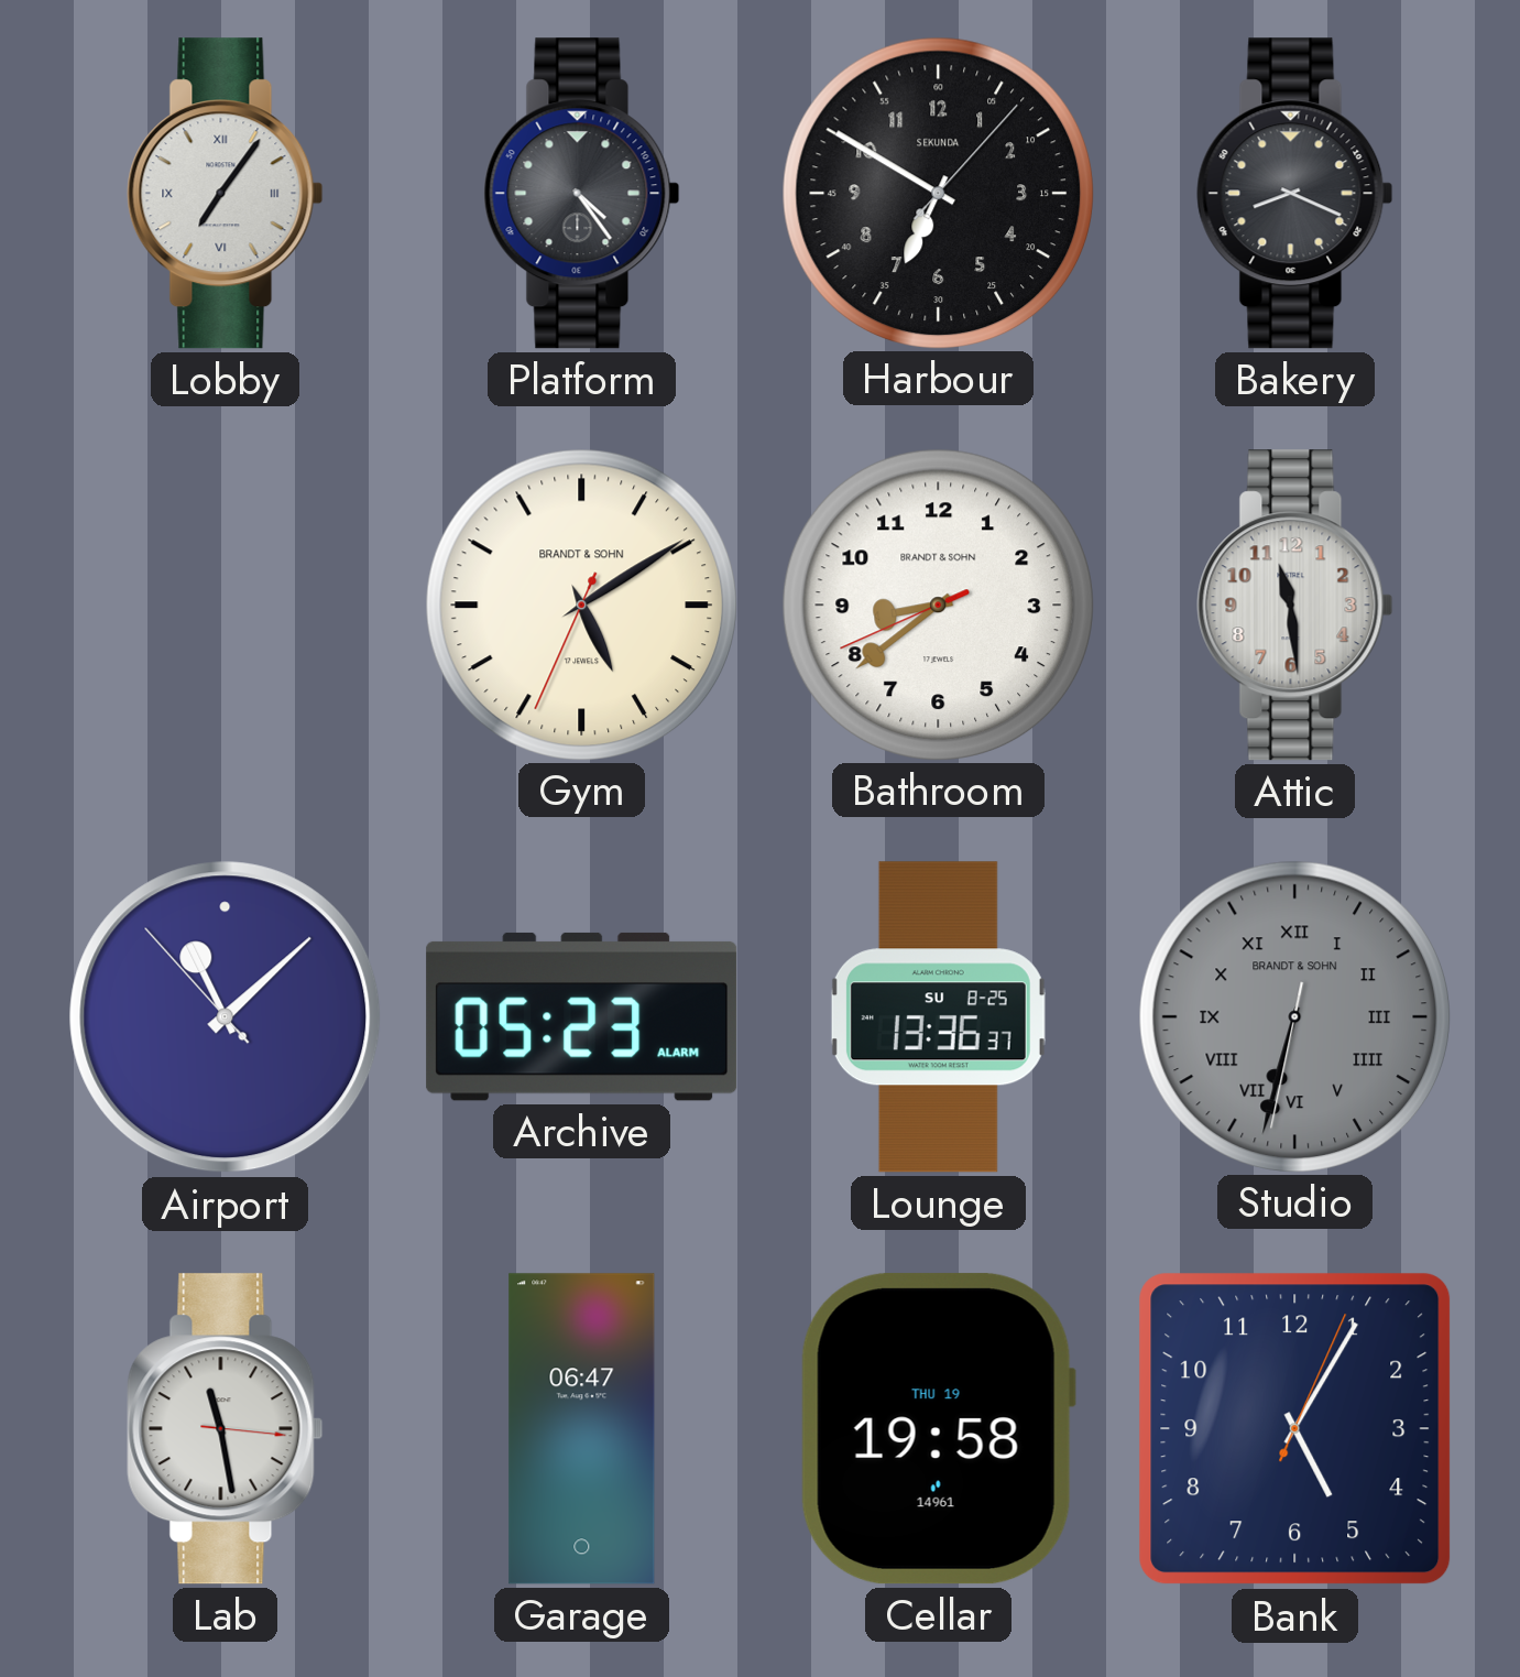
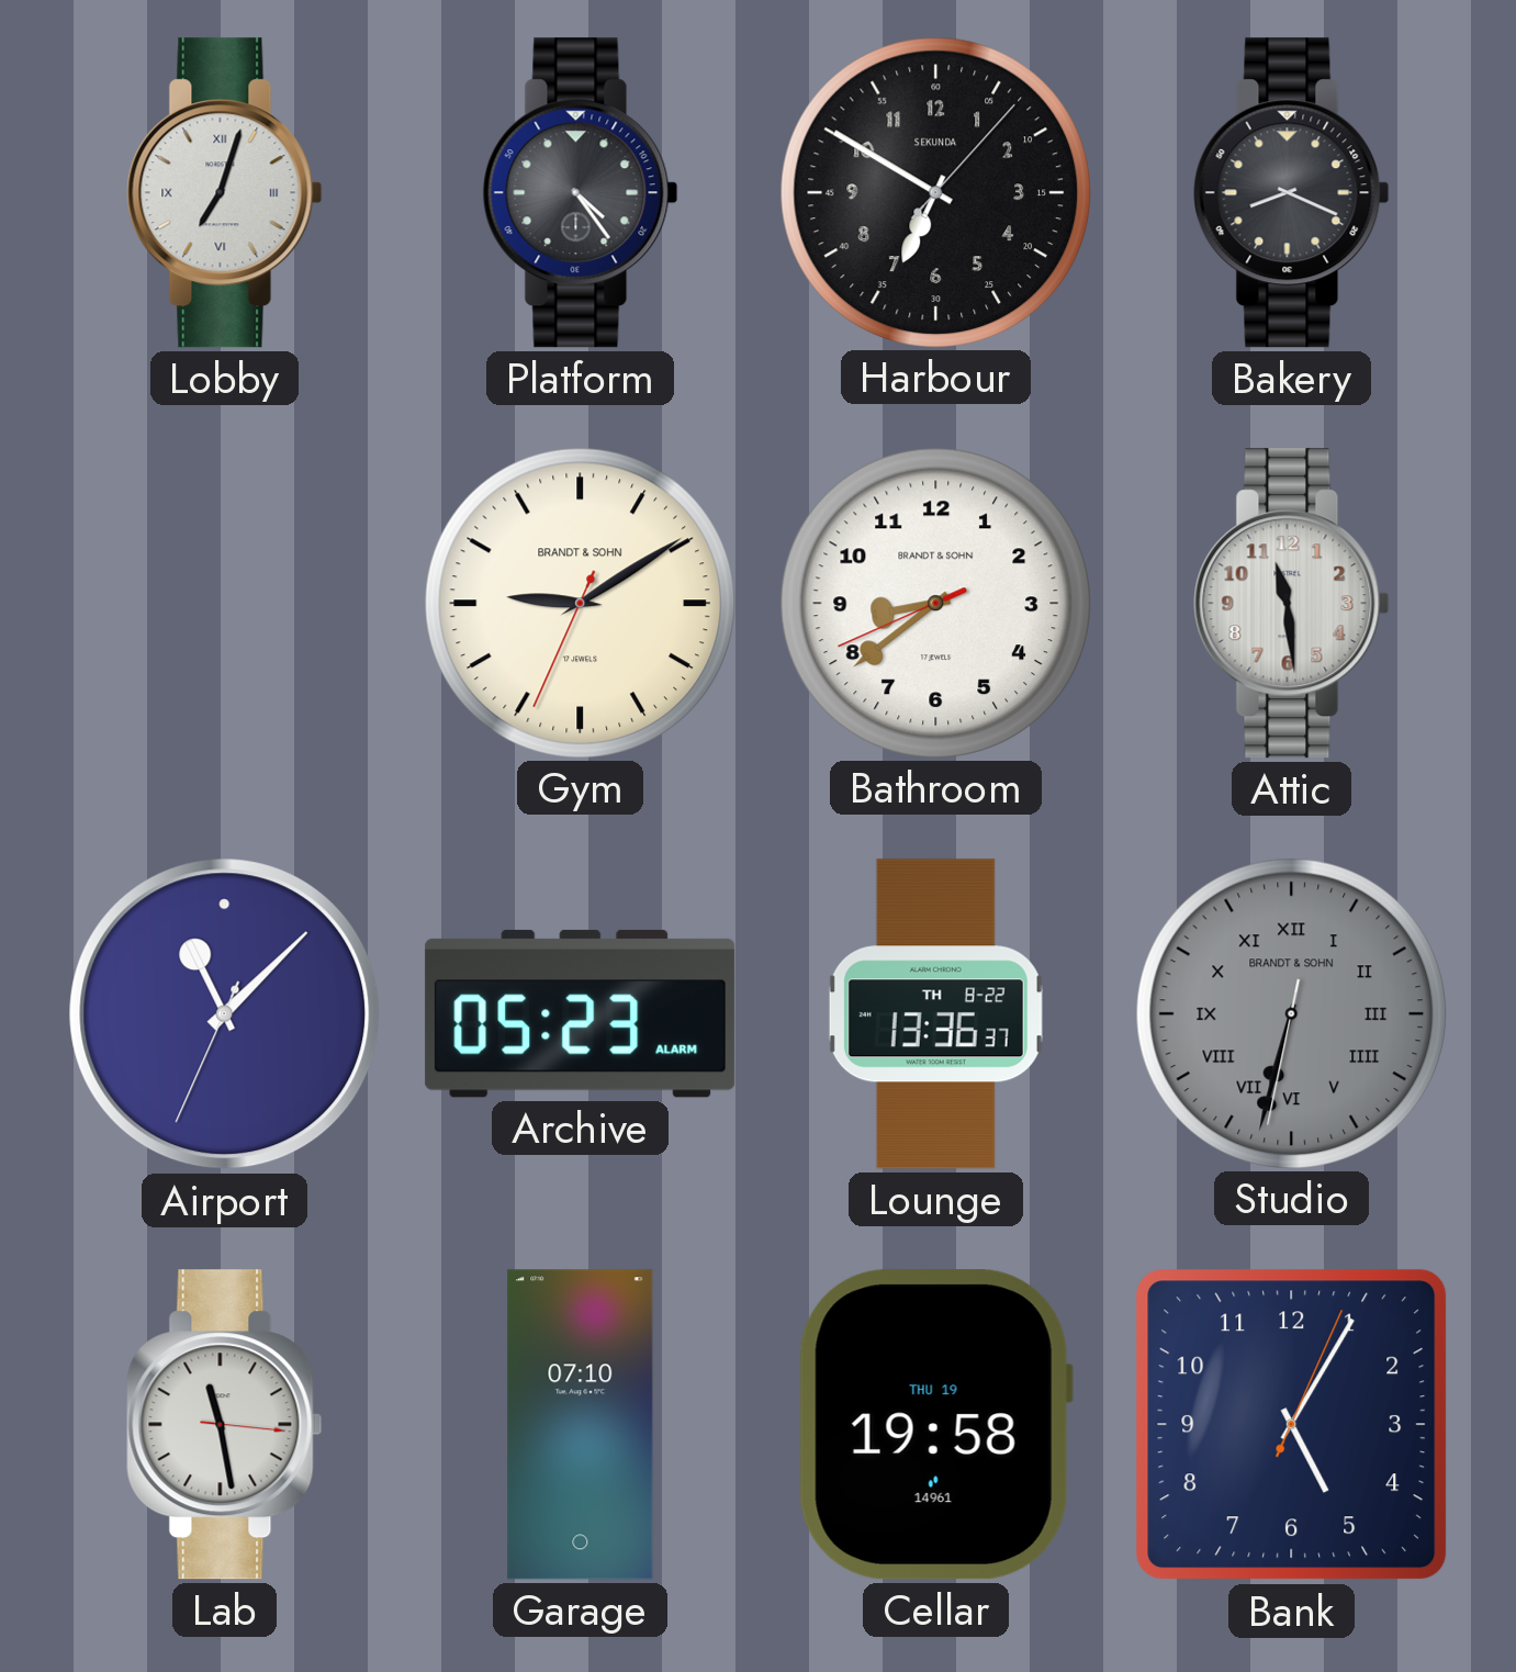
Lobby: 7:06 -> 7:03
Gym: 5:09 -> 9:09
Airport: 11:07:53 -> 11:07:34
Lounge date: SU 8-25 -> TH 8-22
Garage: 06:47 -> 07:10
